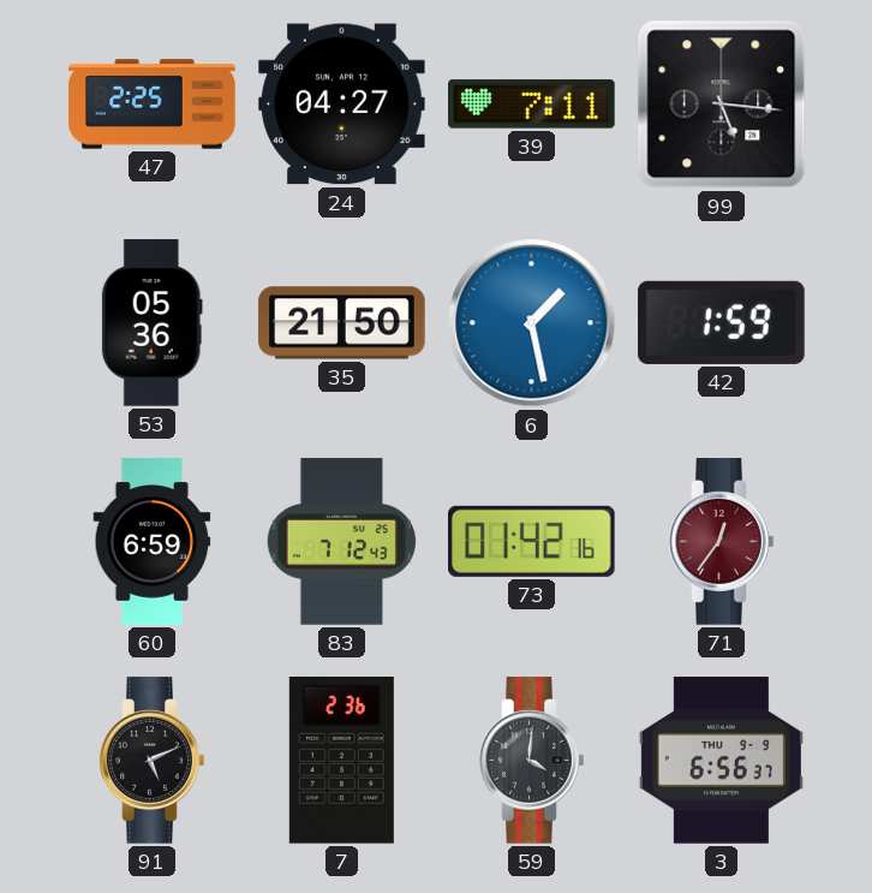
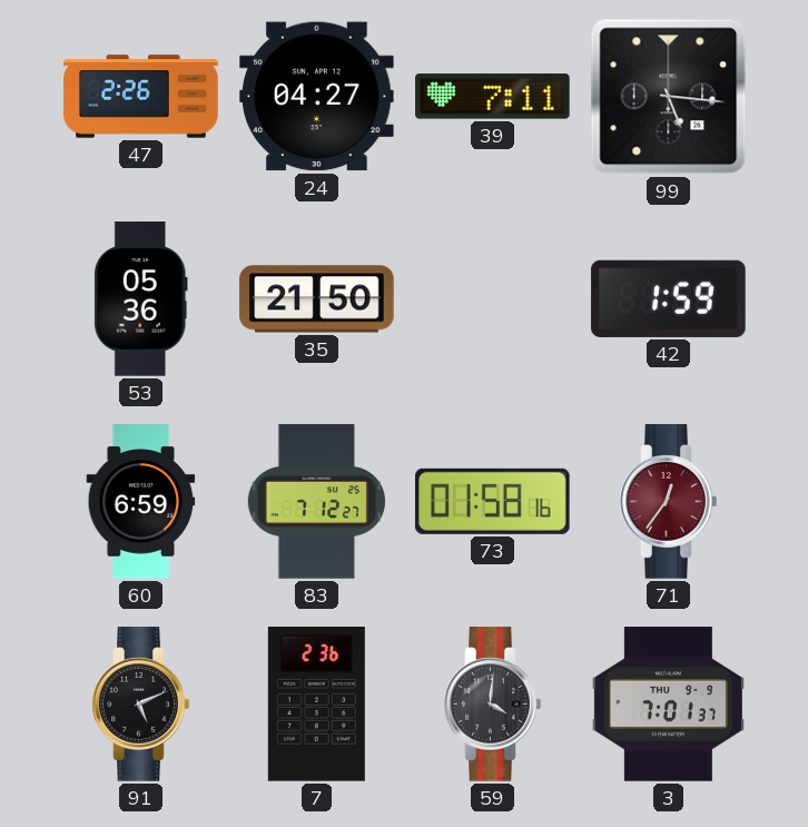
47: 2:25 -> 2:26
6: 1:28 -> none
83: 7:12:43 -> 7:12:27
73: 01:42 -> 01:58
3: 6:56 -> 7:01
